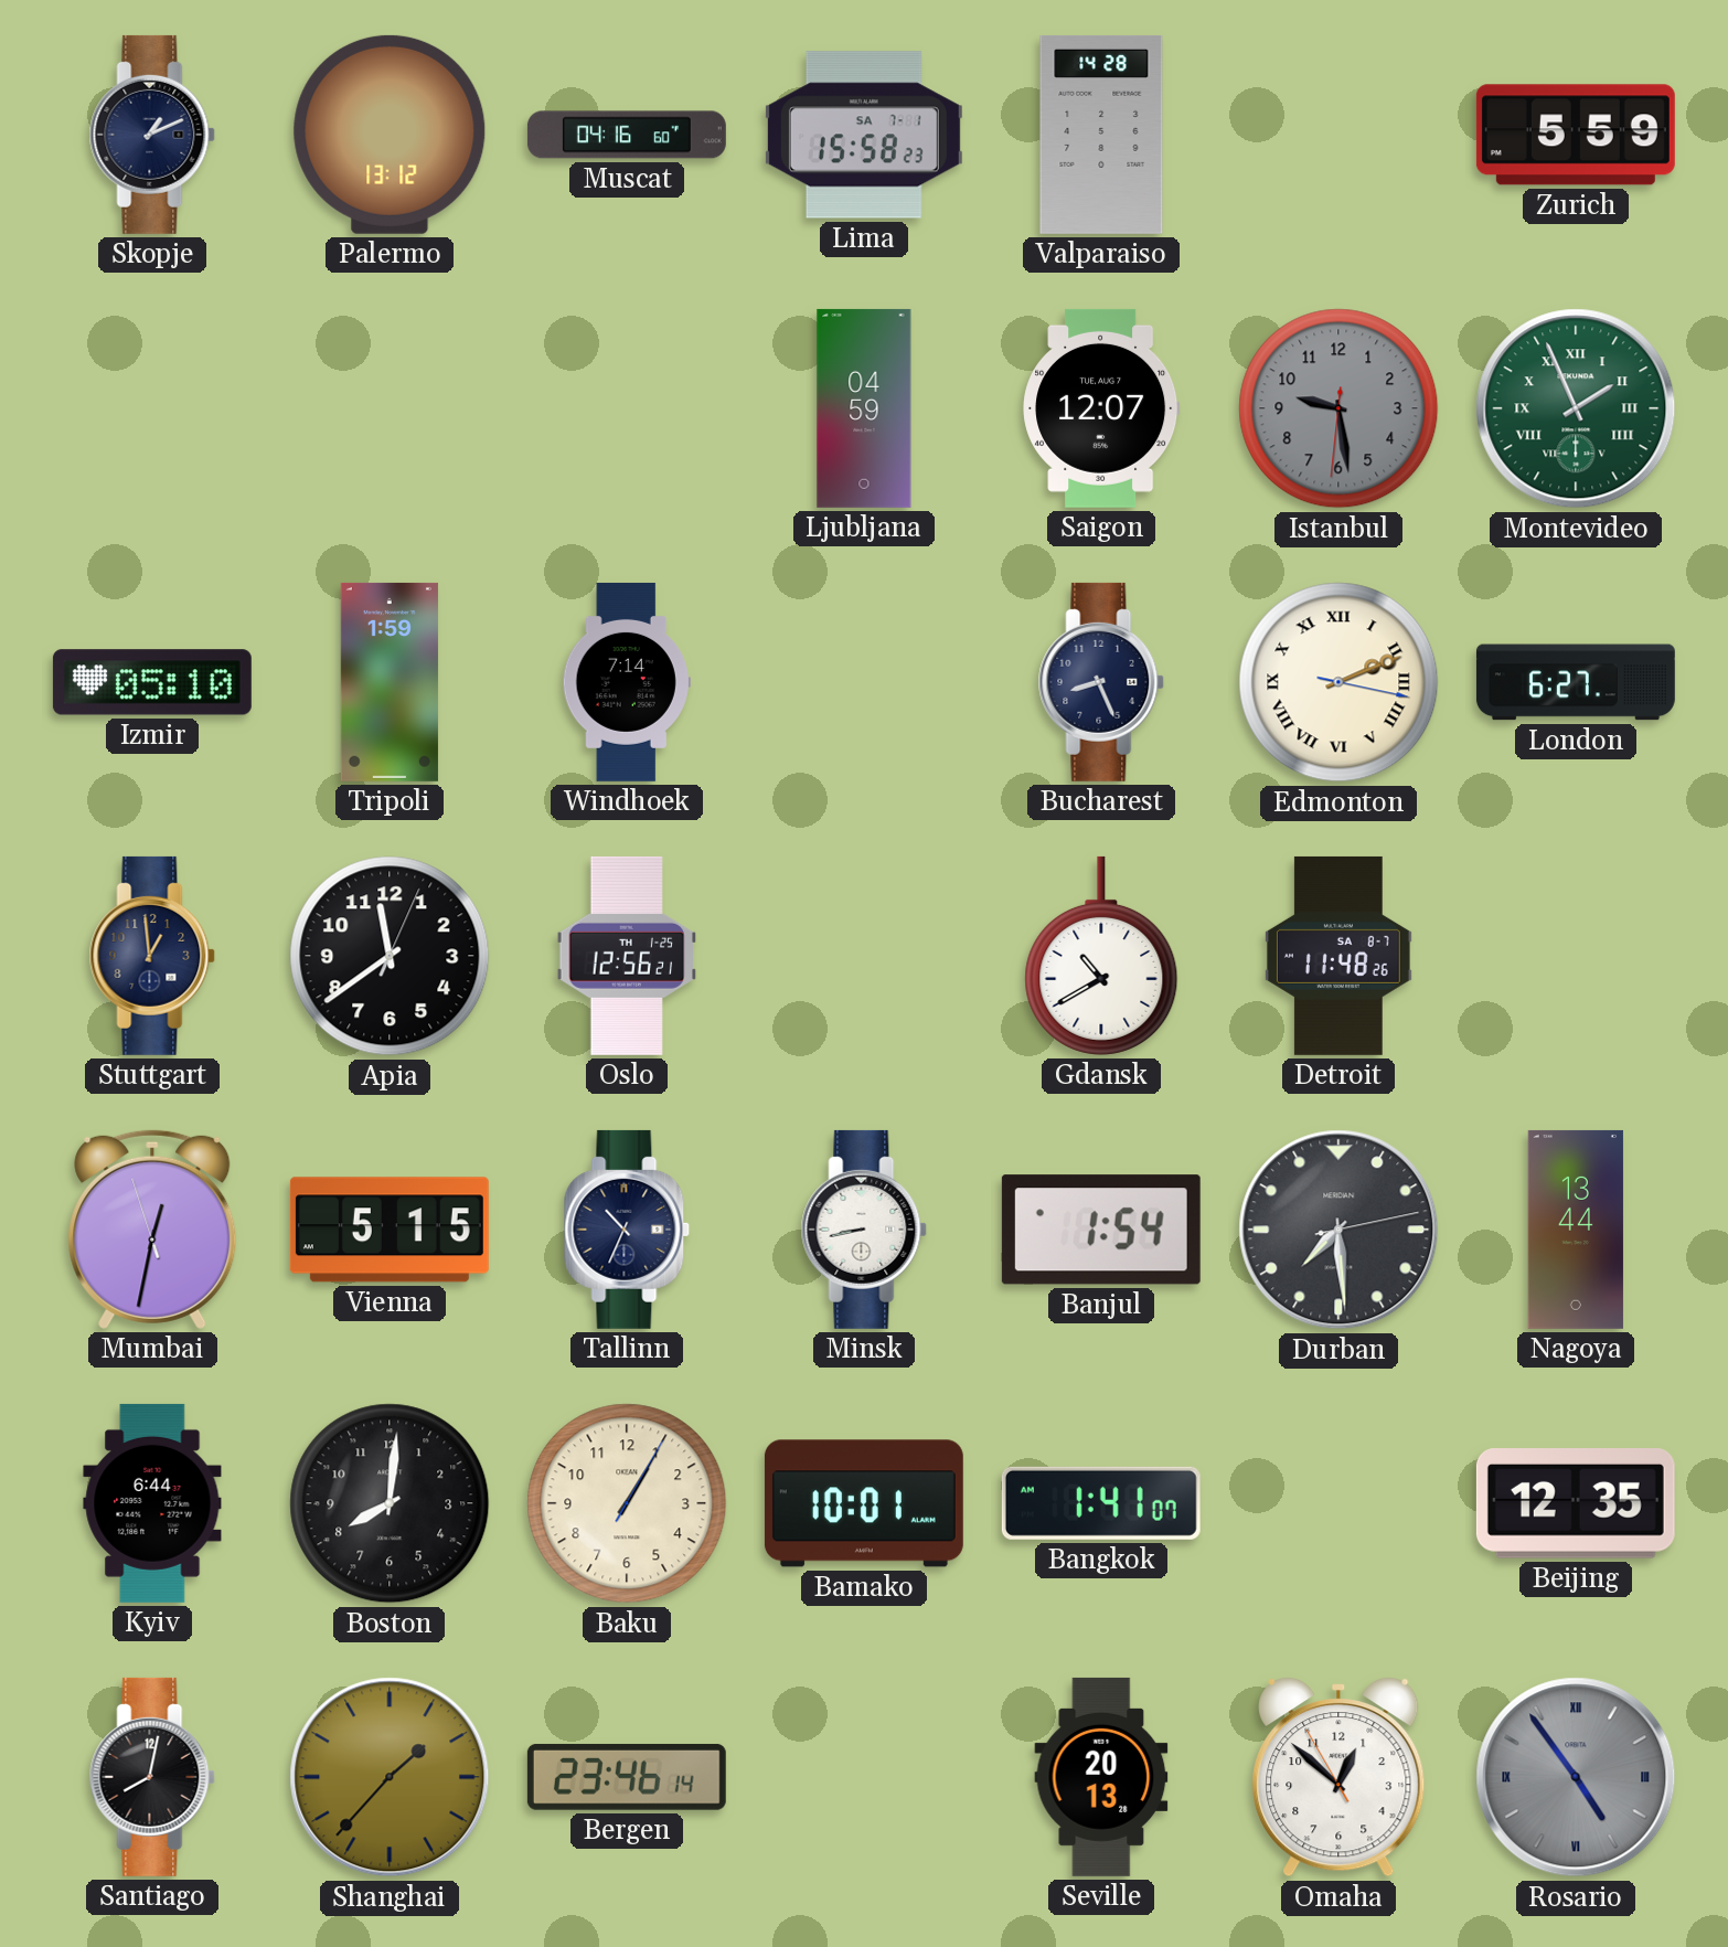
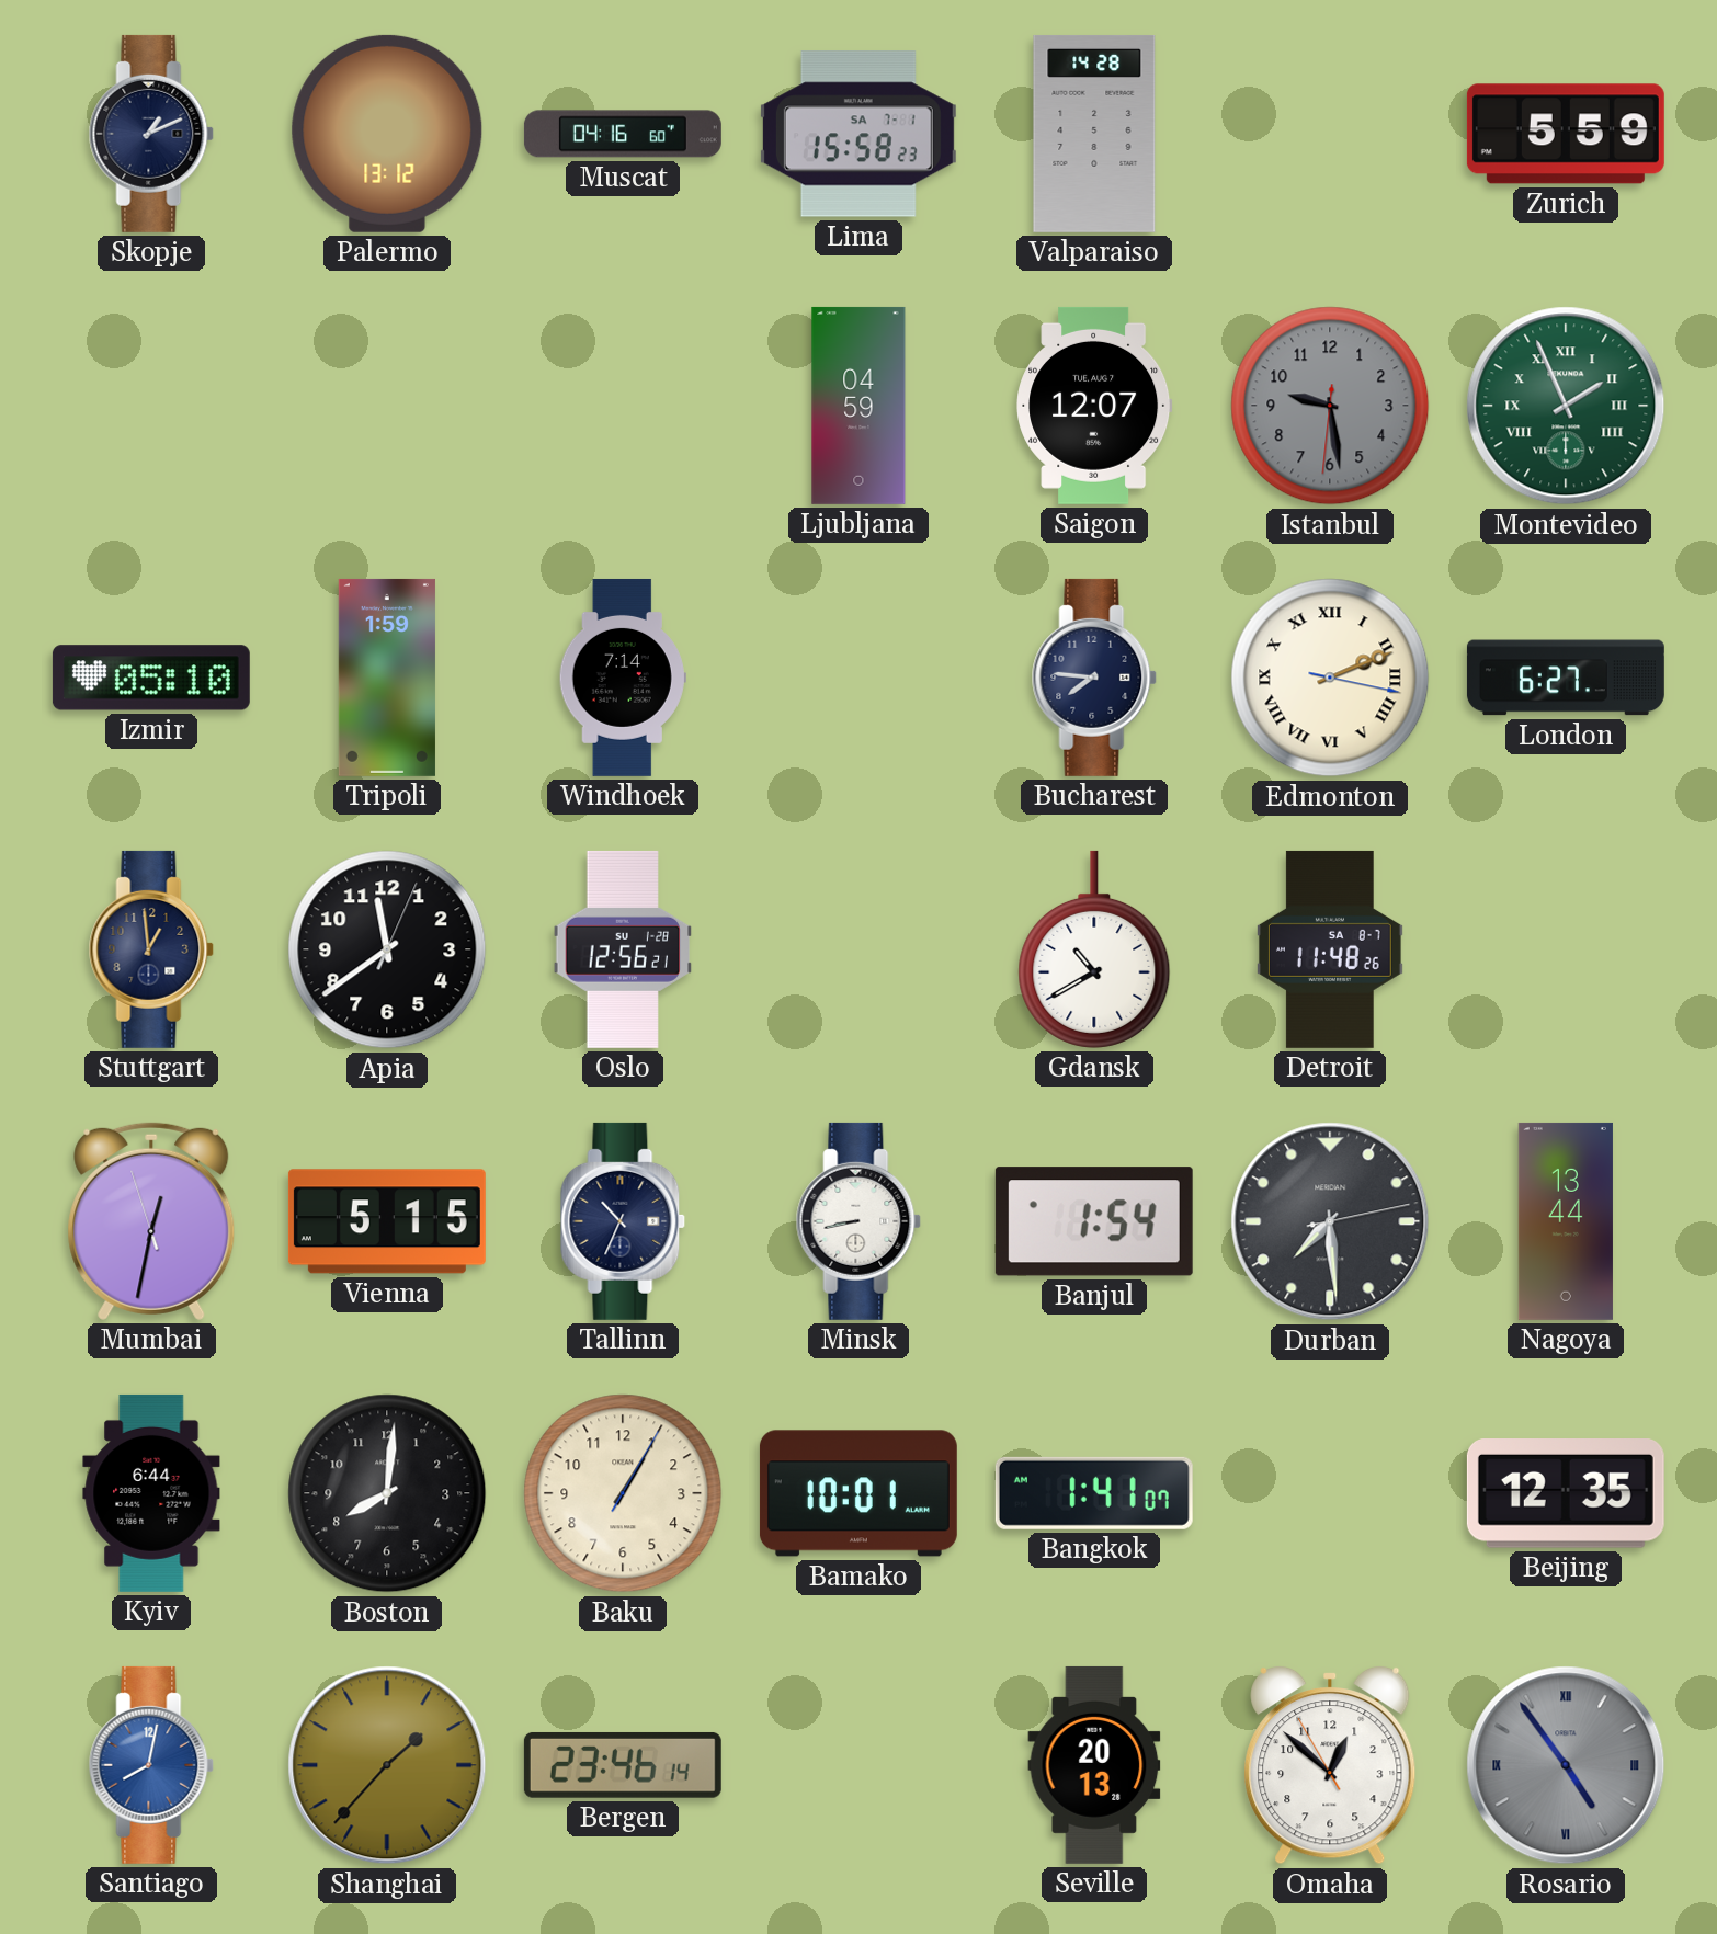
Bucharest: 8:26 -> 7:46
Oslo date: TH 1-25 -> SU 1-28
Santiago dial: black -> blue
